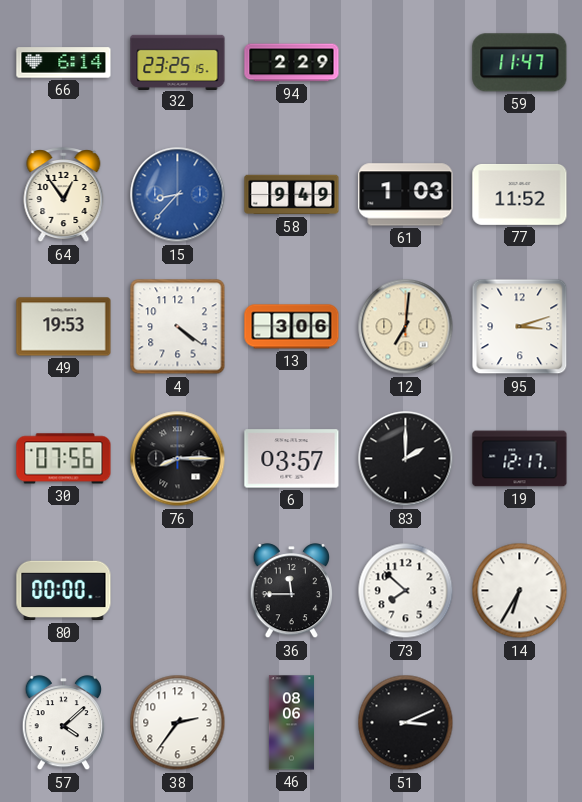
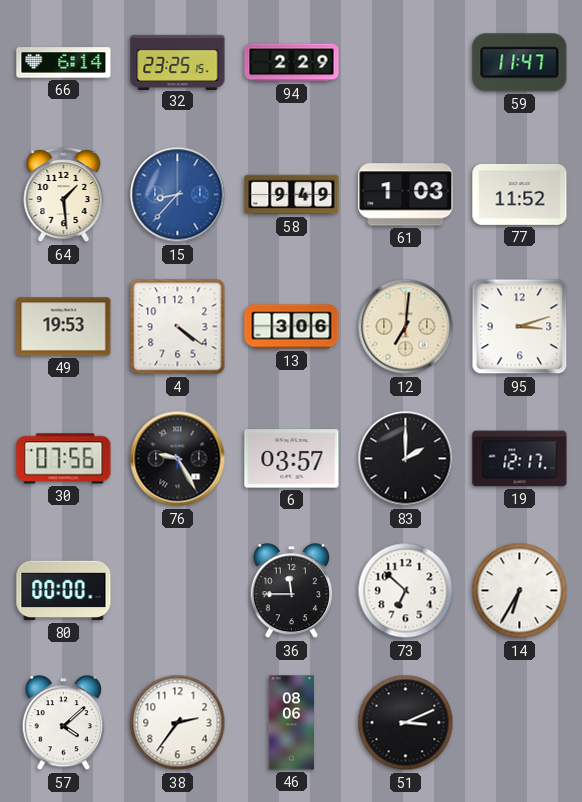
64: 12:54 -> 1:29
76: 8:15 -> 9:25
73: 7:52 -> 6:52
